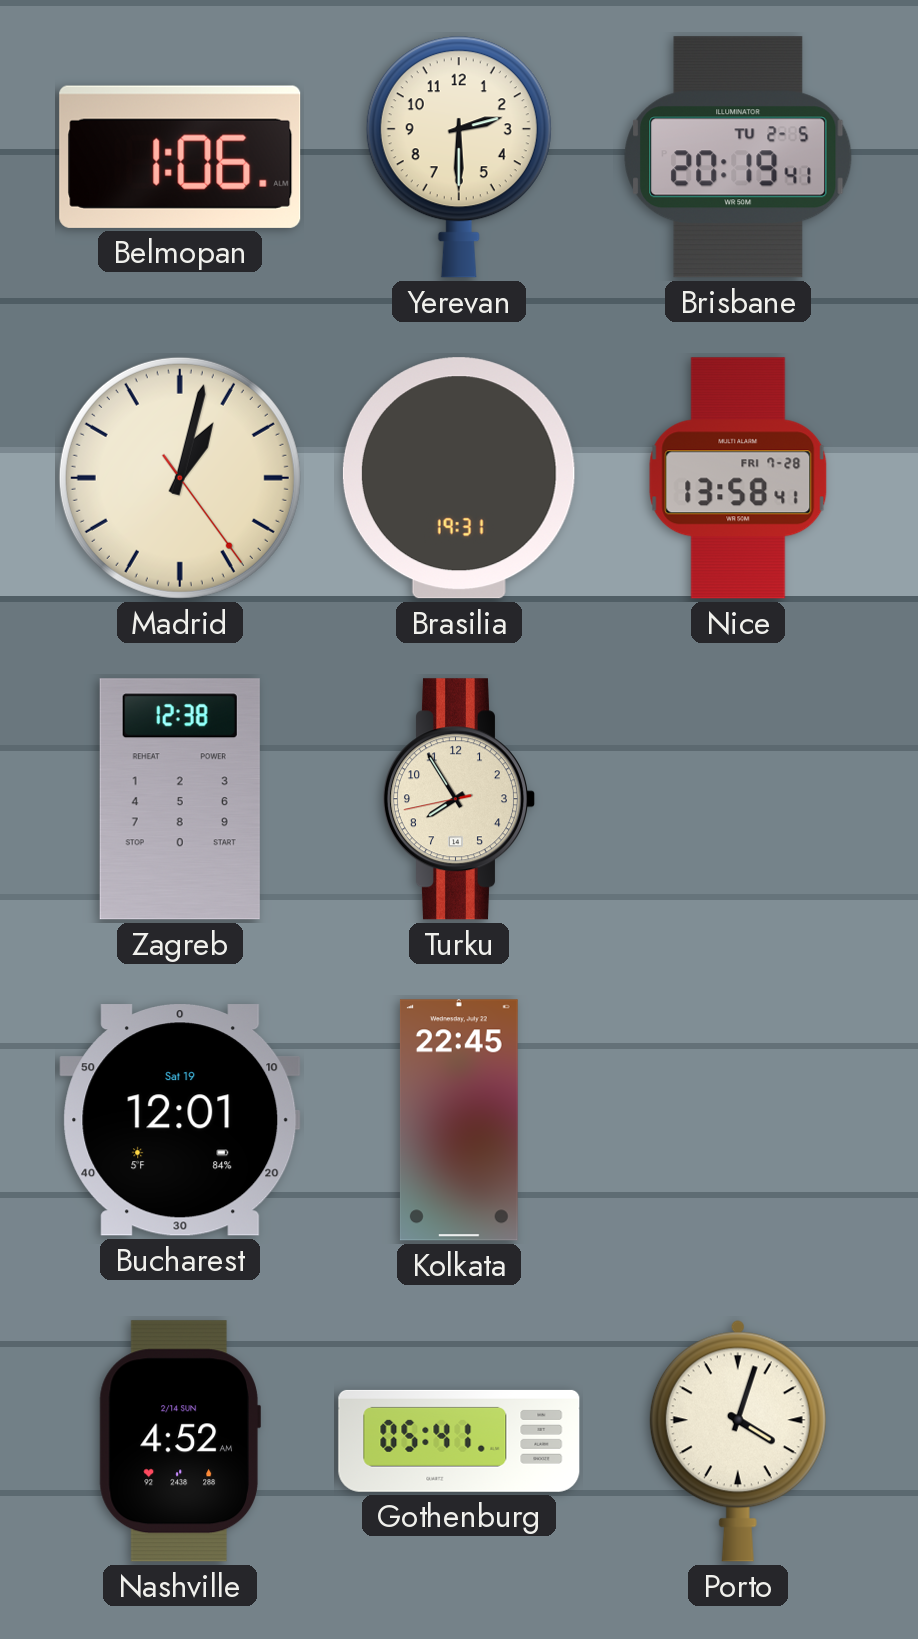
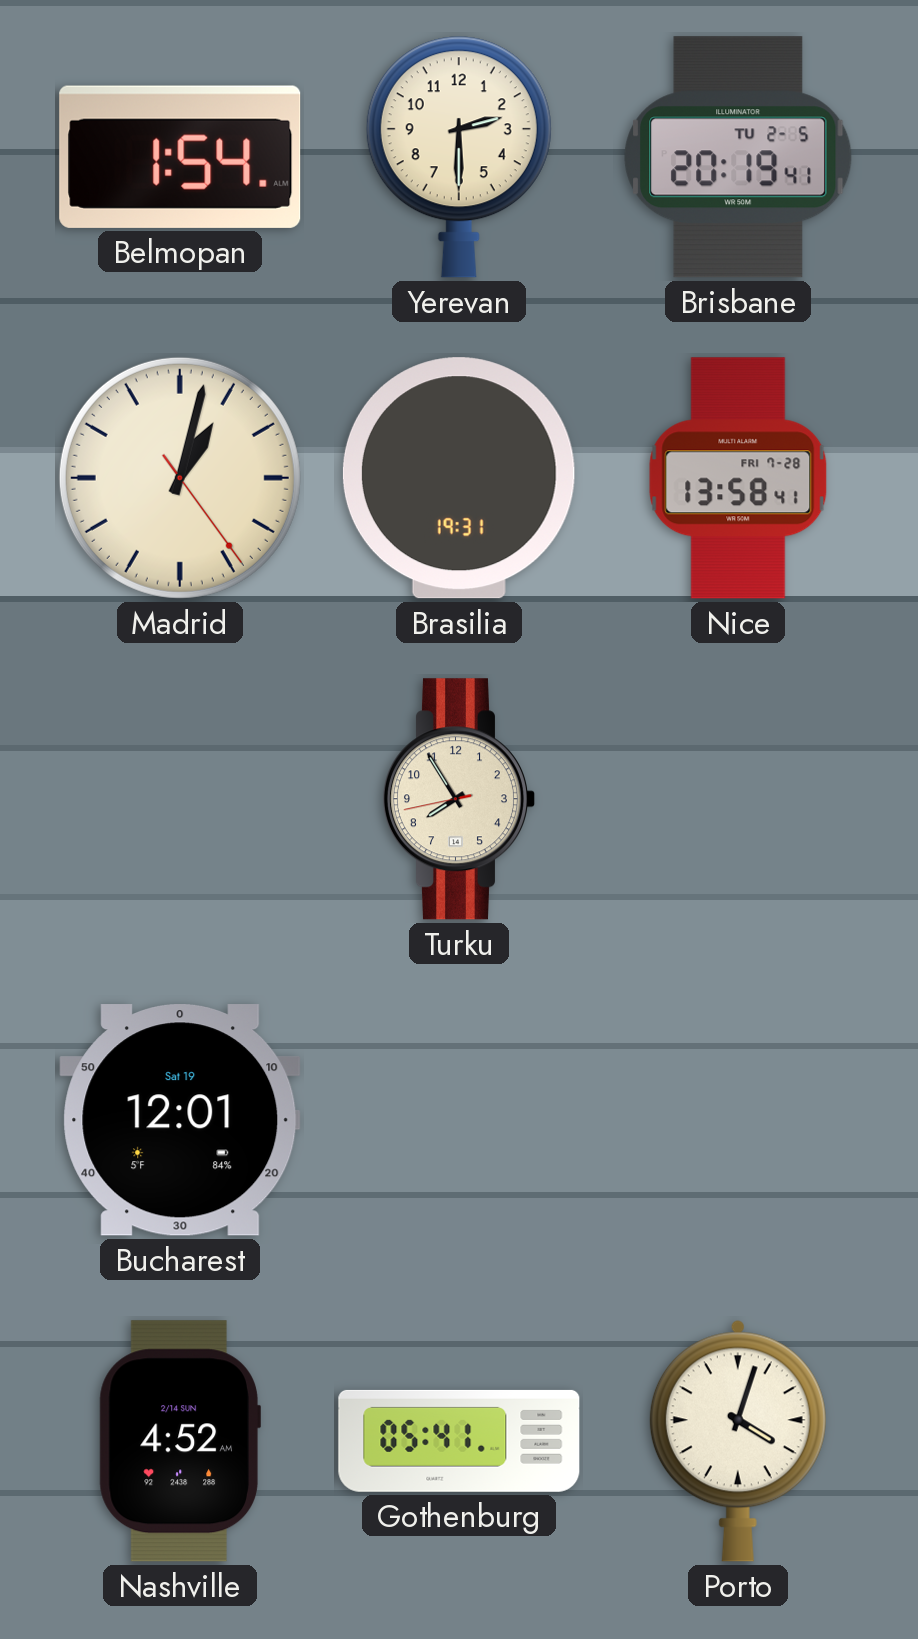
Belmopan: 1:06 -> 1:54
Zagreb: 12:38 -> none
Kolkata: 22:45 -> none
